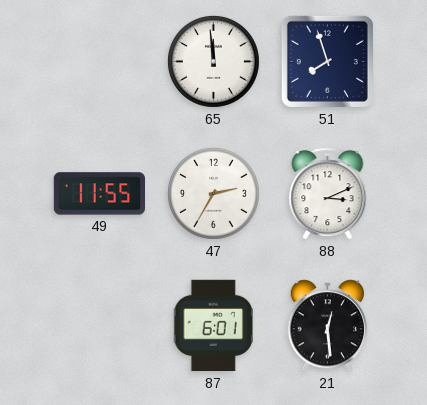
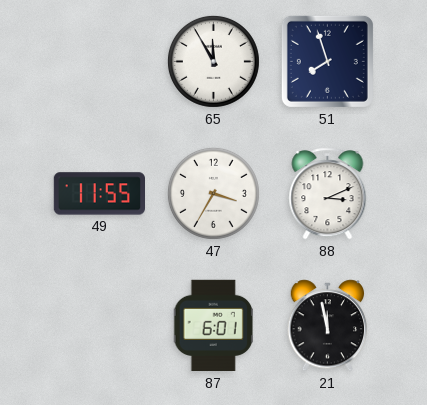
65: 11:59 -> 11:55
47: 2:35 -> 3:35
21: 12:29 -> 11:58
